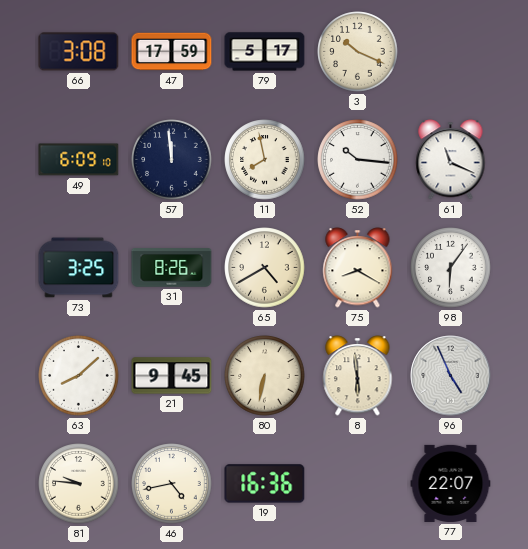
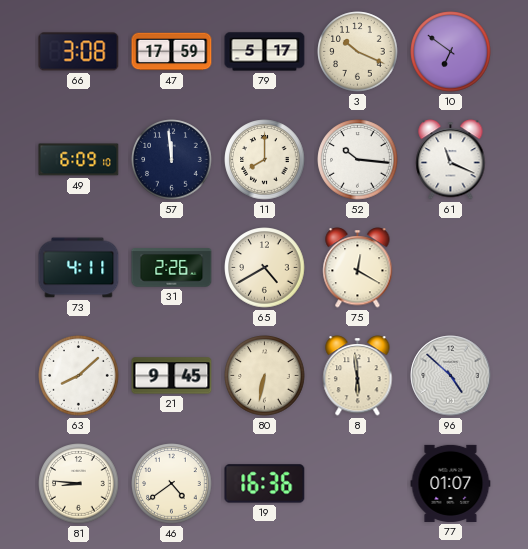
10: none -> 6:51
11: 7:58 -> 8:00
73: 3:25 -> 4:11
31: 8:26 -> 2:26
75: 8:20 -> 12:20
98: 6:06 -> none
96: 4:56 -> 4:52
81: 9:46 -> 8:46
46: 4:43 -> 4:39
77: 22:07 -> 01:07
